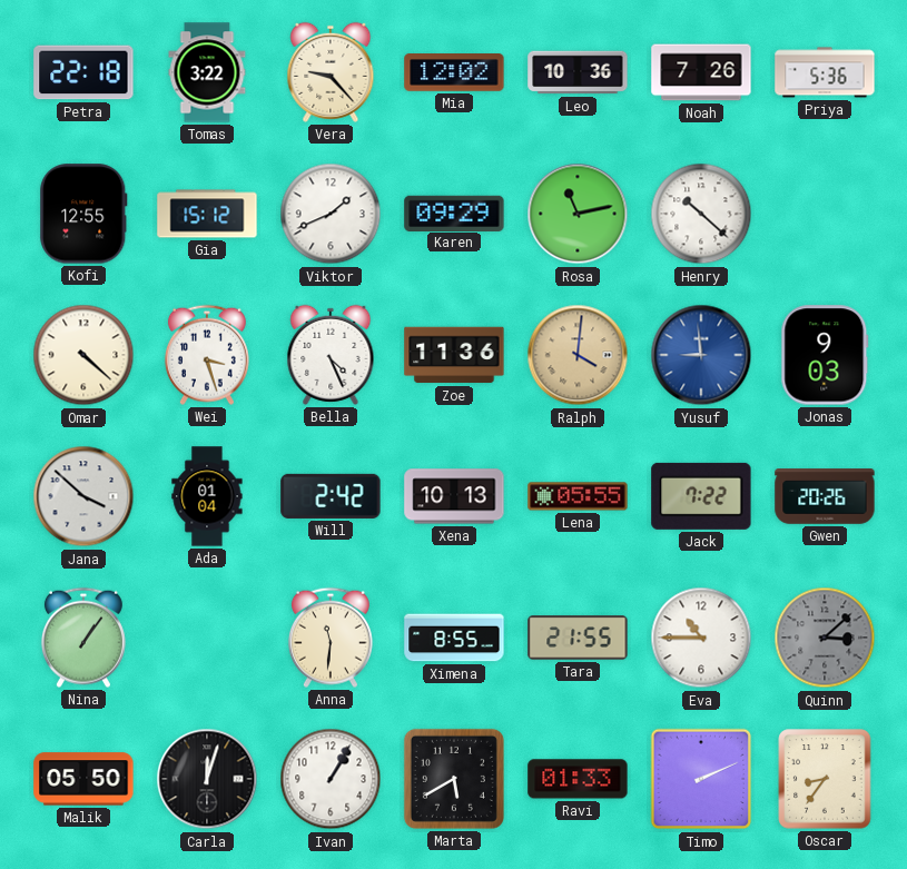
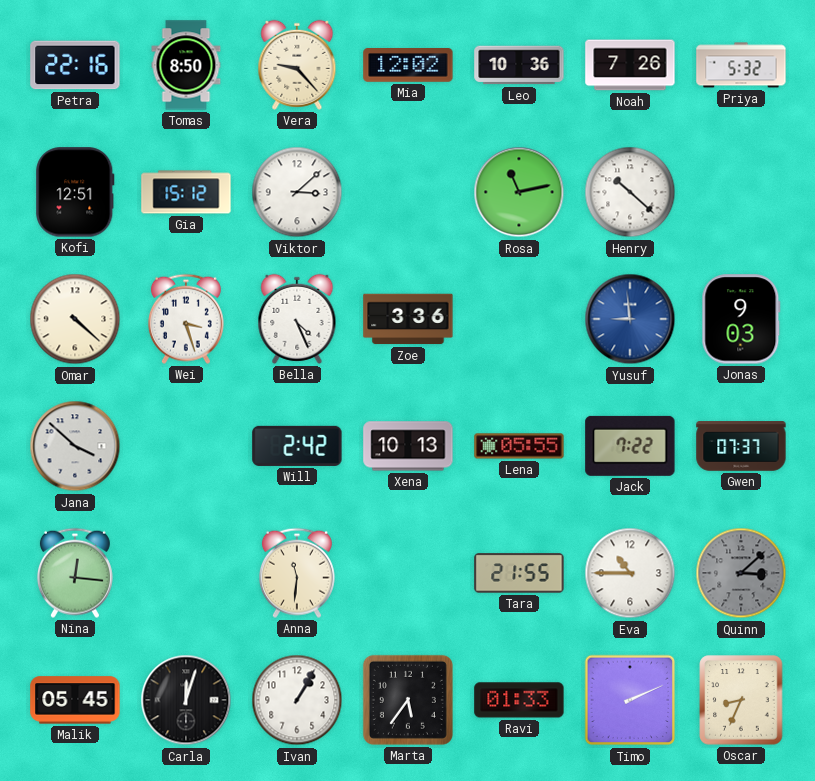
Petra: 22:18 -> 22:16
Tomas: 3:22 -> 8:50
Priya: 5:36 -> 5:32
Kofi: 12:55 -> 12:51
Viktor: 1:41 -> 3:08
Karen: 09:29 -> none
Zoe: 11:36 -> 3:36
Ralph: 4:01 -> none
Ada: 01:04 -> none
Gwen: 20:26 -> 07:37
Nina: 1:06 -> 12:16
Ximena: 8:55 -> none
Malik: 05:50 -> 05:45
Marta: 5:40 -> 5:36
Oscar: 8:36 -> 8:34
